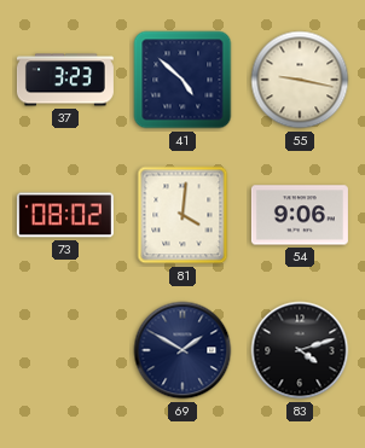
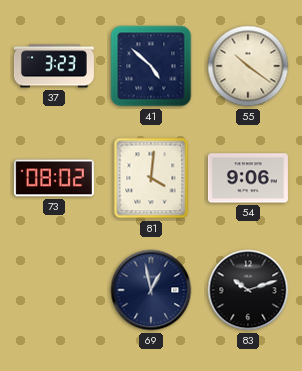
55: 9:17 -> 10:21
69: 1:50 -> 12:58
83: 4:12 -> 10:12
